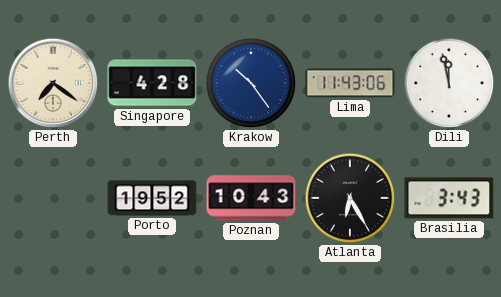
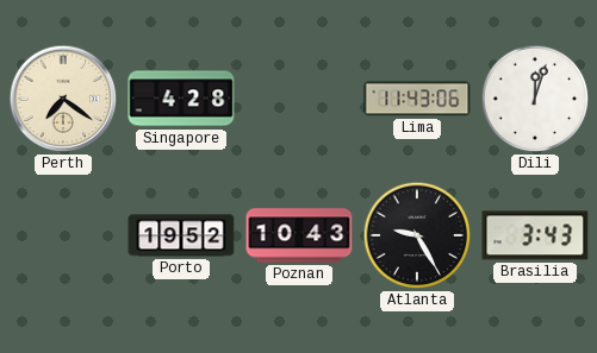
Krakow: 10:24 -> none
Dili: 11:58 -> 12:03
Atlanta: 6:25 -> 9:25
